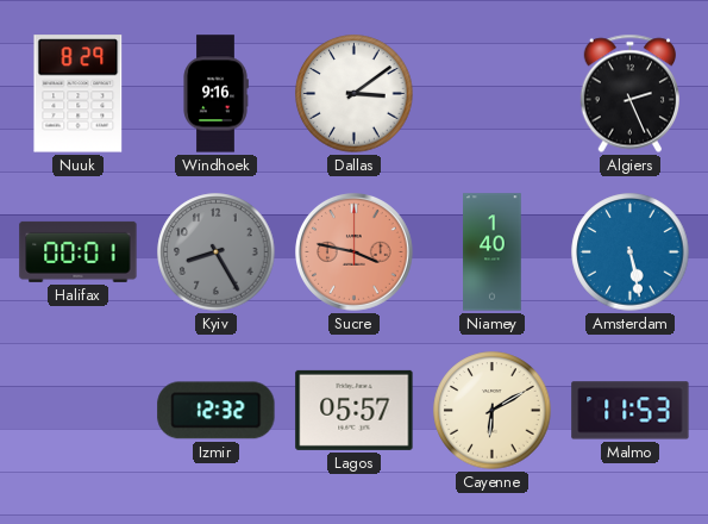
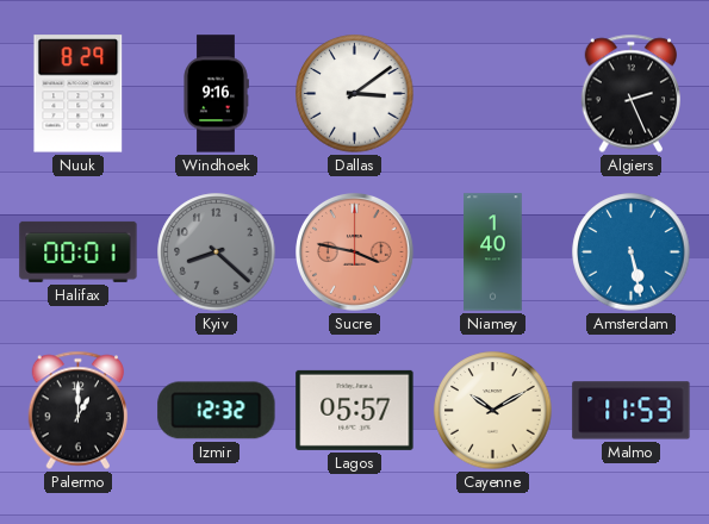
Kyiv: 8:25 -> 8:22
Palermo: none -> 1:00
Cayenne: 6:10 -> 10:10
